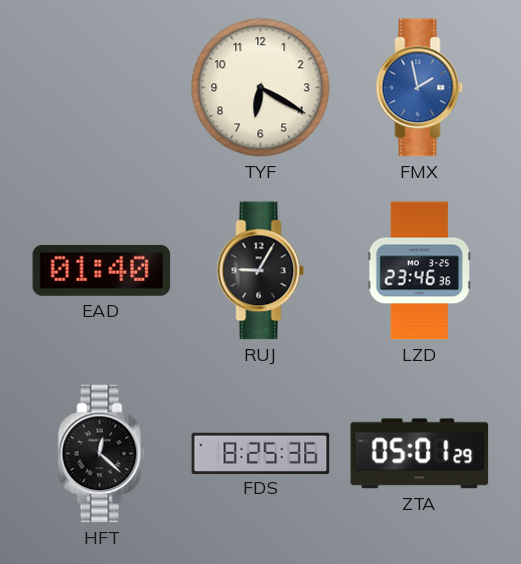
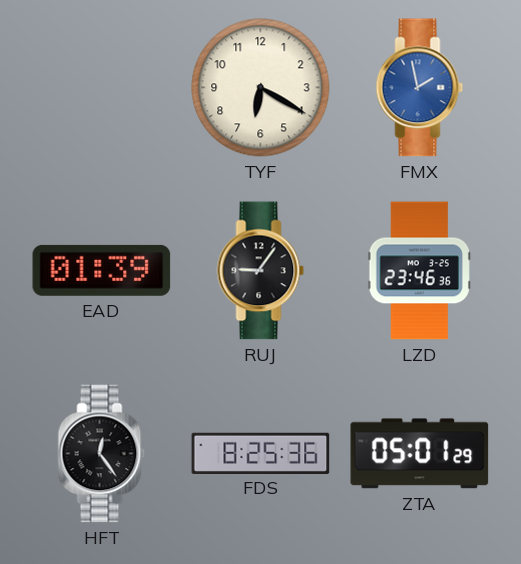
EAD: 01:40 -> 01:39
RUJ: 9:05 -> 9:06
HFT: 12:22 -> 12:24
